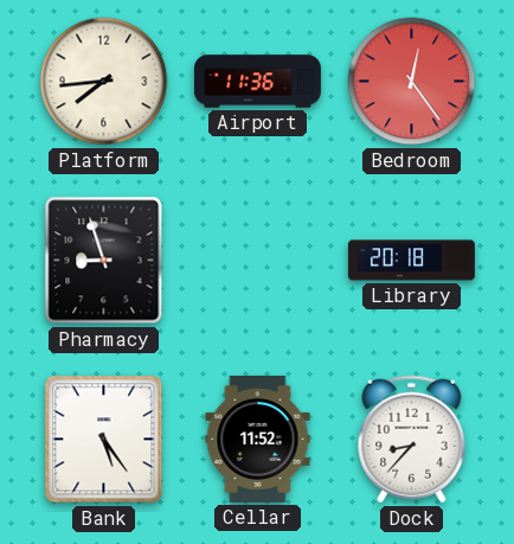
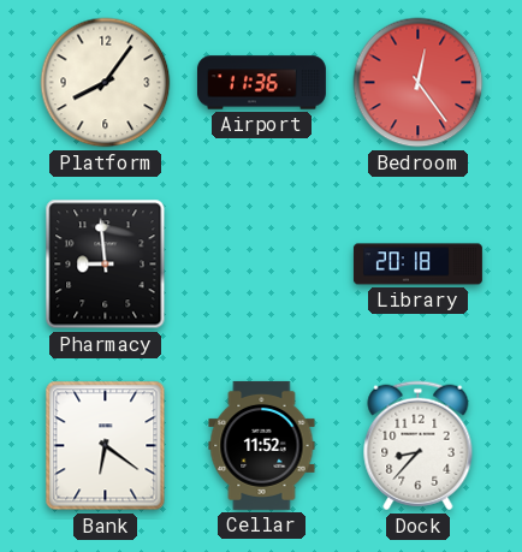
Platform: 7:44 -> 8:06
Pharmacy: 8:57 -> 8:59
Bank: 5:24 -> 6:21
